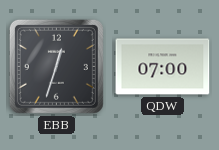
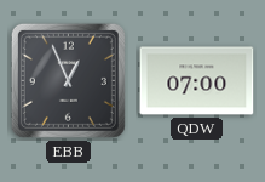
EBB: 12:33 -> 12:56
